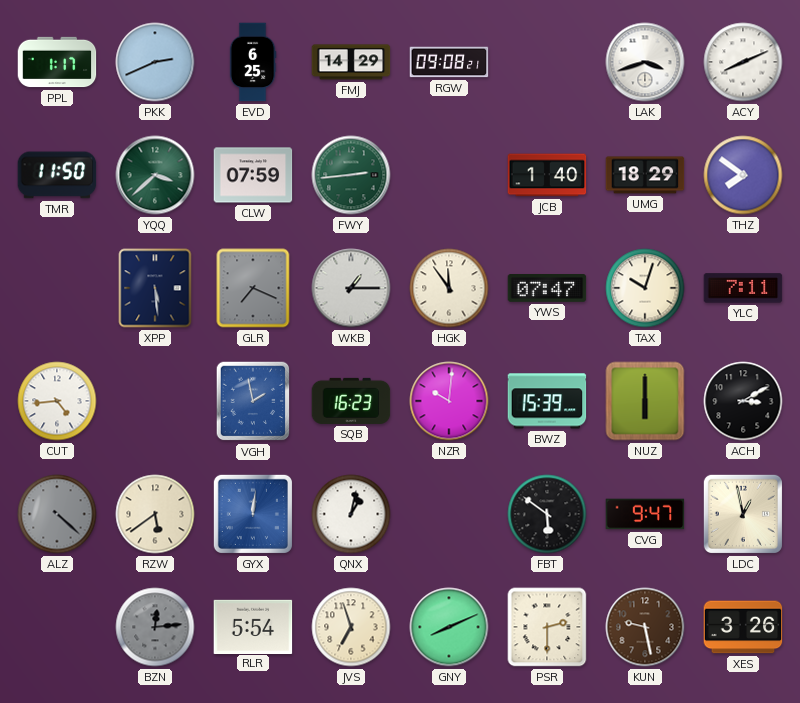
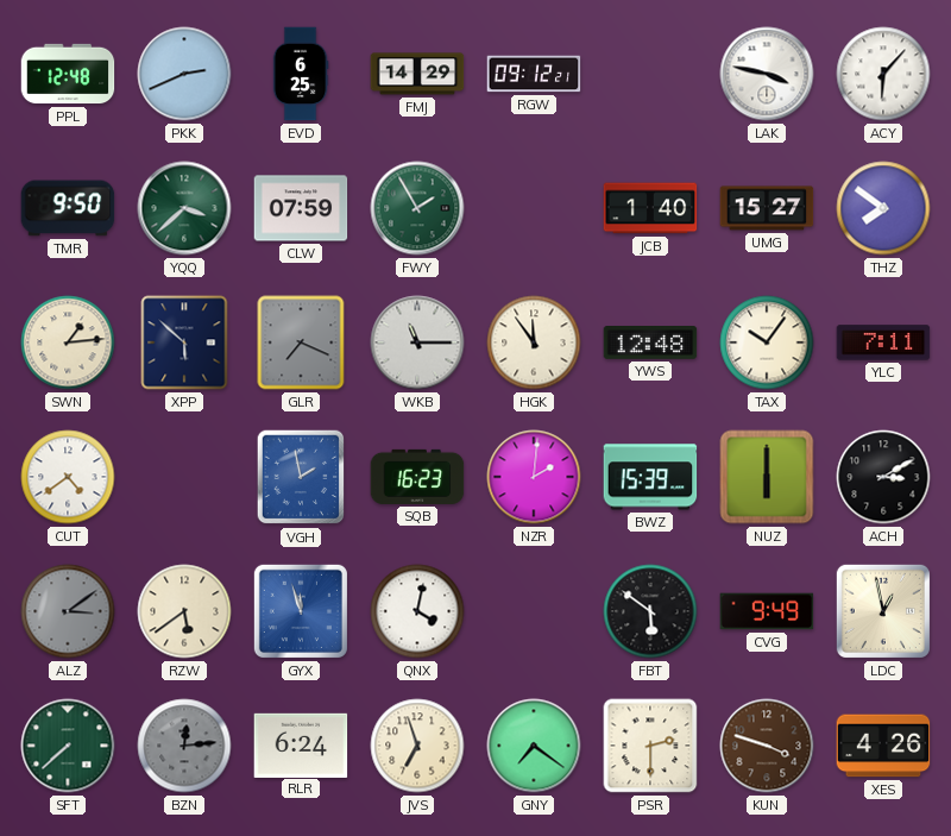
PPL: 1:17 -> 12:48
RGW: 09:08 -> 09:12
LAK: 3:42 -> 3:47
ACY: 8:11 -> 6:07
TMR: 11:50 -> 9:50
FWY: 2:44 -> 1:55
UMG: 18:29 -> 15:27
SWN: none -> 1:14
XPP: 5:29 -> 5:52
WKB: 1:15 -> 11:15
YWS: 07:47 -> 12:48
TAX: 10:03 -> 10:06
CUT: 4:44 -> 4:39
NZR: 10:01 -> 2:01
ALZ: 4:22 -> 3:09
GYX: 12:01 -> 11:57
QNX: 1:02 -> 4:02
CVG: 9:47 -> 9:49
SFT: none -> 7:38
RLR: 5:54 -> 6:24
GNY: 8:11 -> 7:21
KUN: 9:28 -> 3:48
XES: 3:26 -> 4:26
